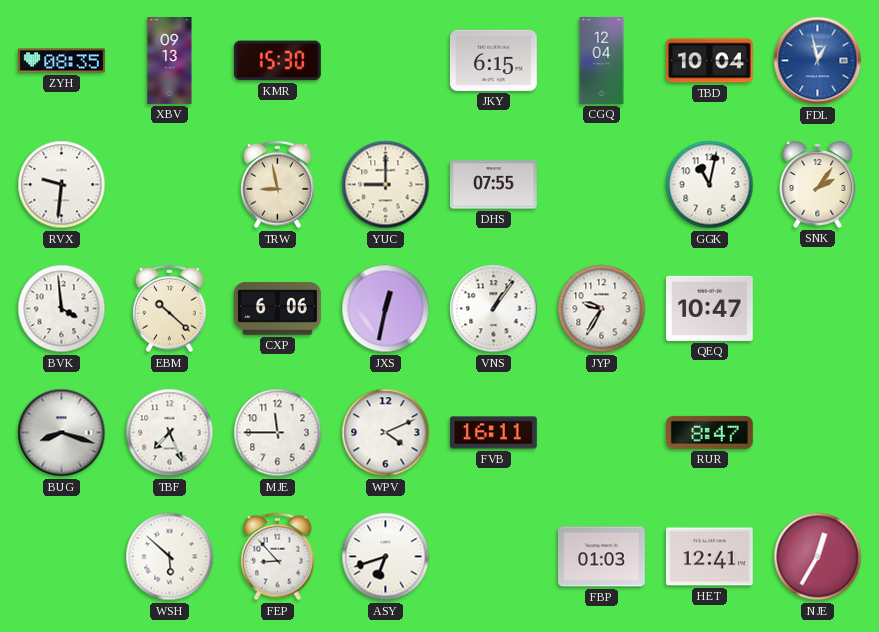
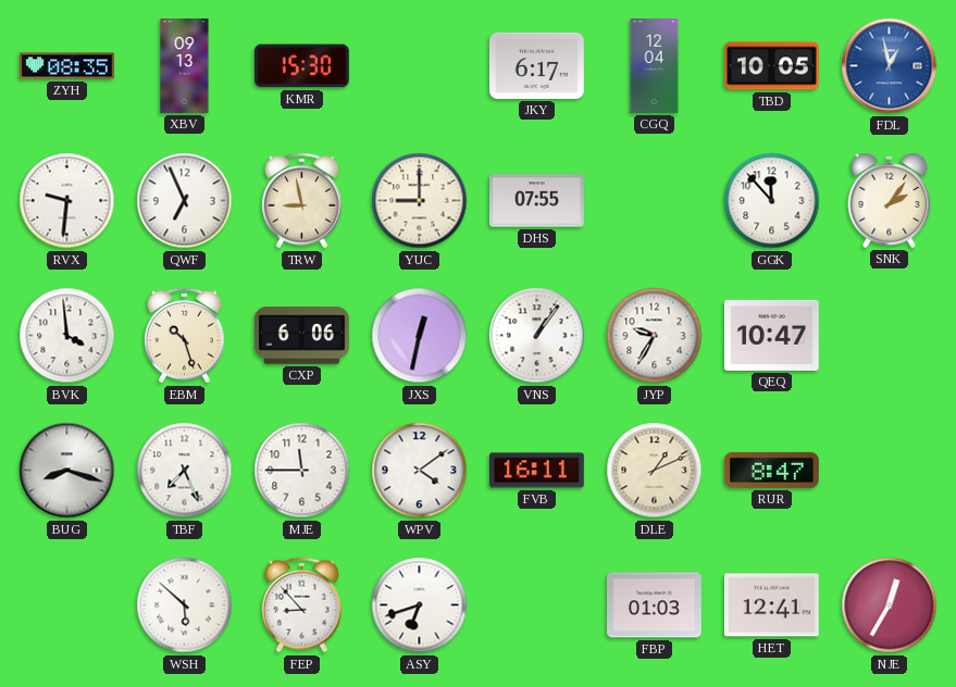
JKY: 6:15 -> 6:17
TBD: 10:04 -> 10:05
QWF: none -> 6:56
GGK: 11:02 -> 11:53
EBM: 10:22 -> 10:27
WPV: 4:11 -> 4:09
DLE: none -> 1:11
